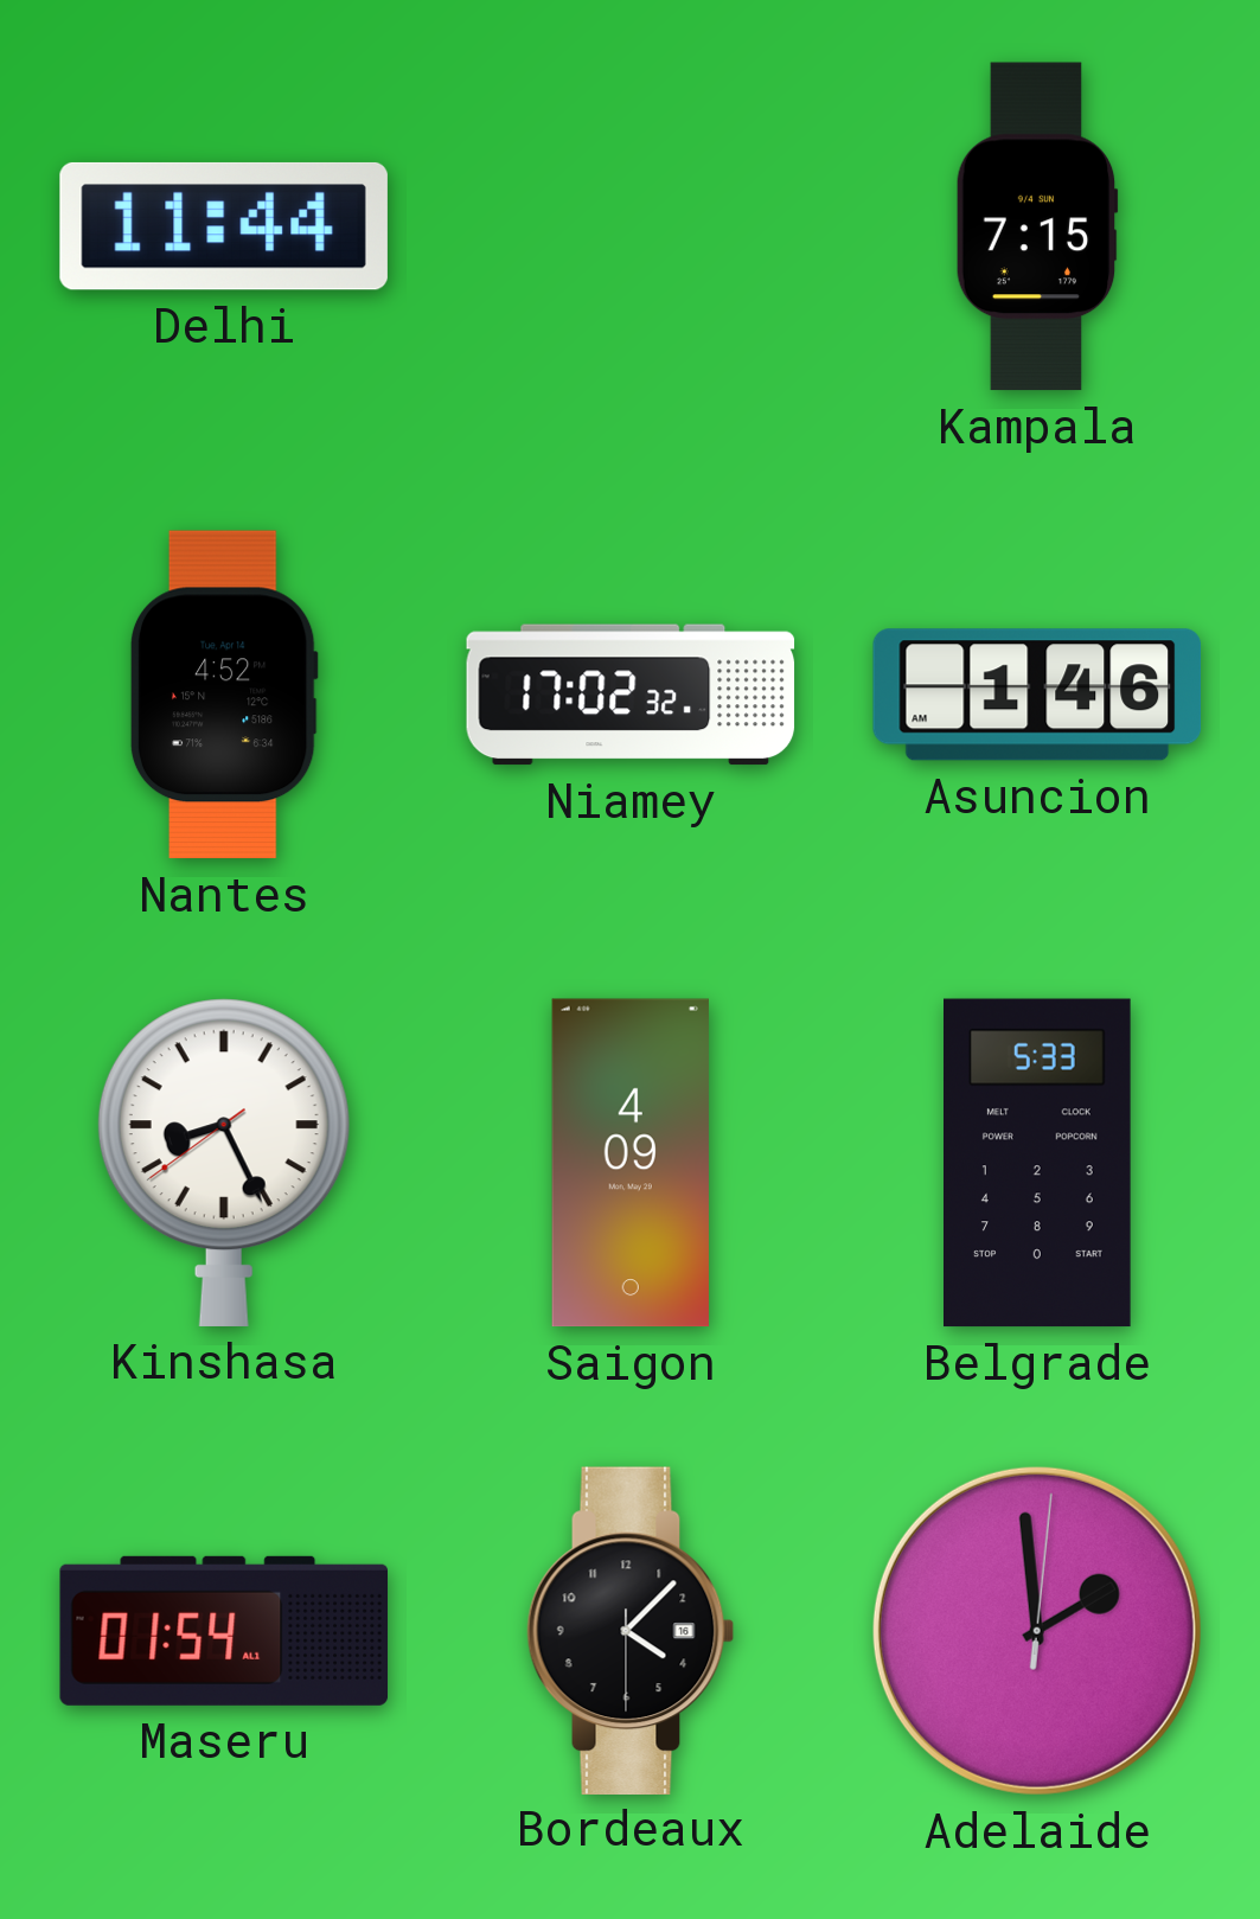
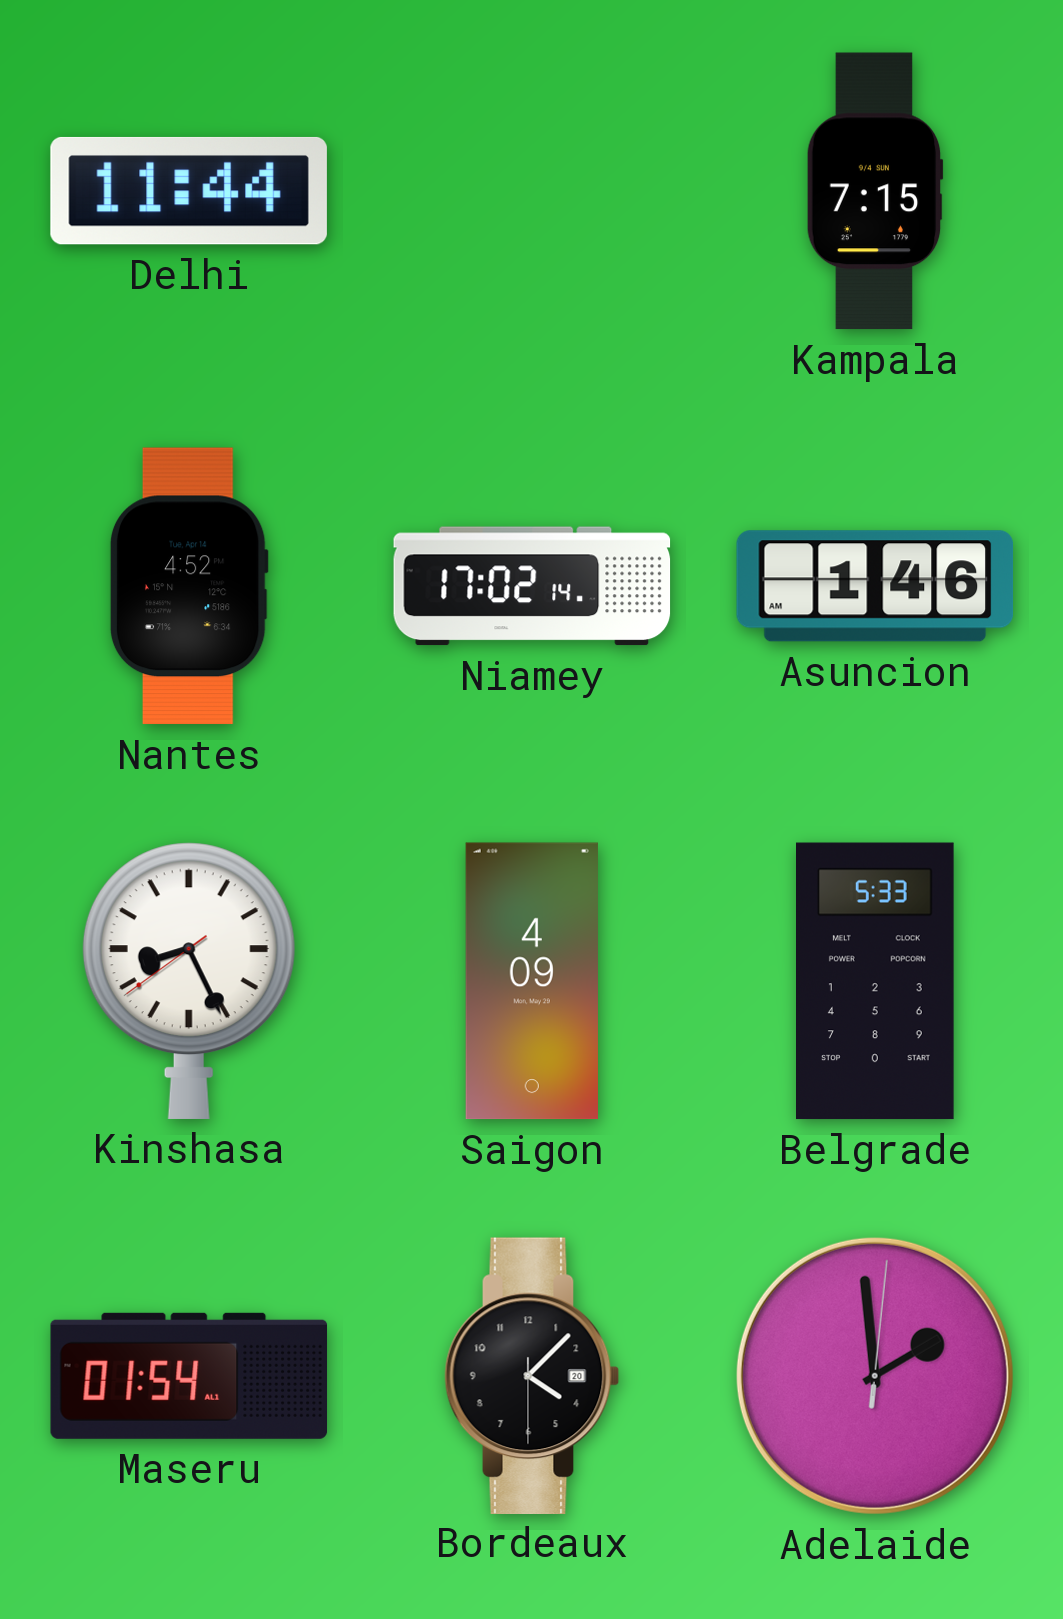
Niamey: 17:02:32 -> 17:02:14
Bordeaux date: 16 -> 20
